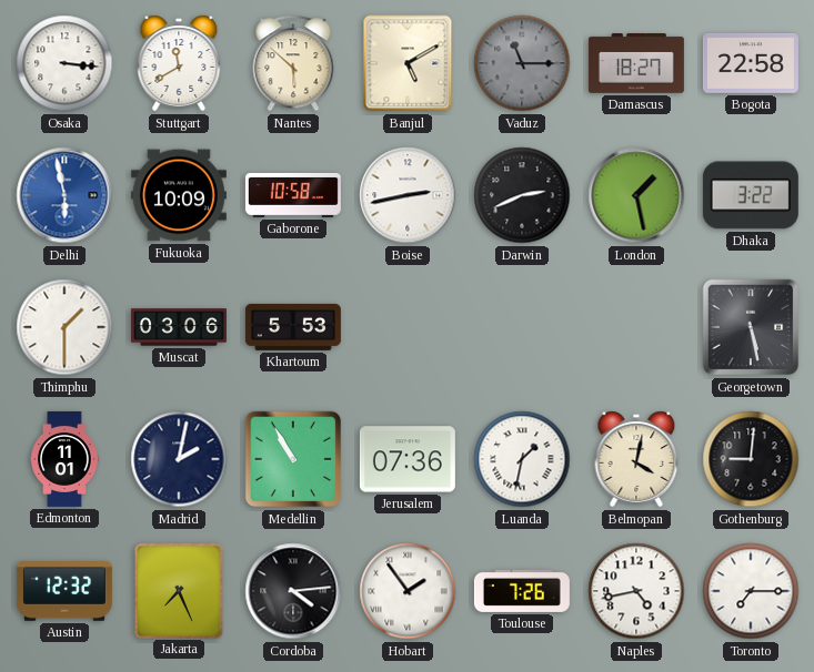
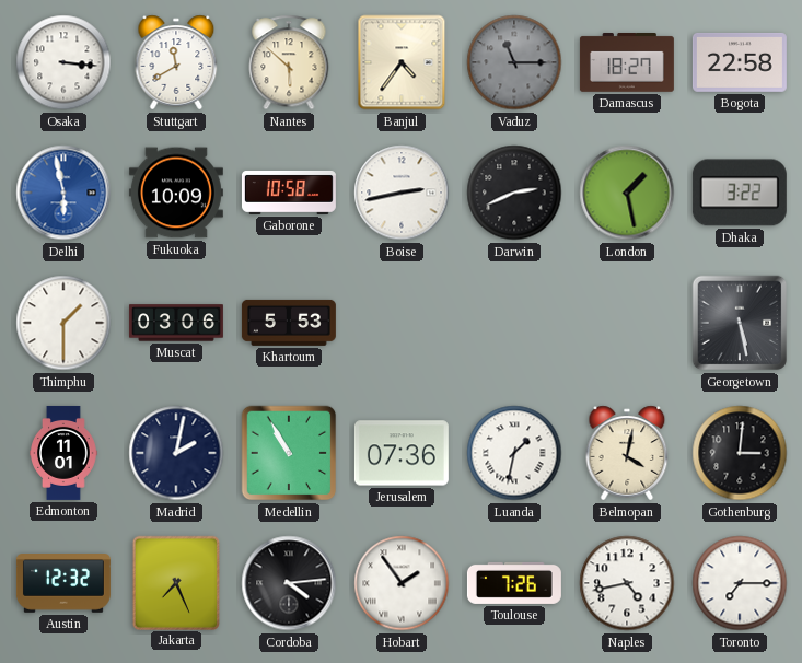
Banjul: 5:10 -> 4:36
Gothenburg: 9:01 -> 3:01
